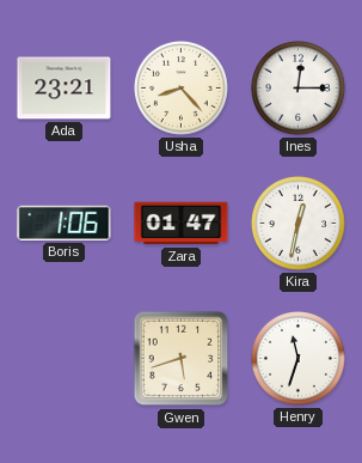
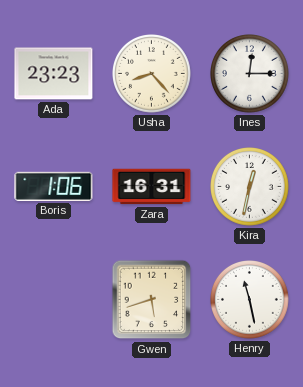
Ada: 23:21 -> 23:23
Zara: 01:47 -> 16:31
Henry: 11:33 -> 11:28
